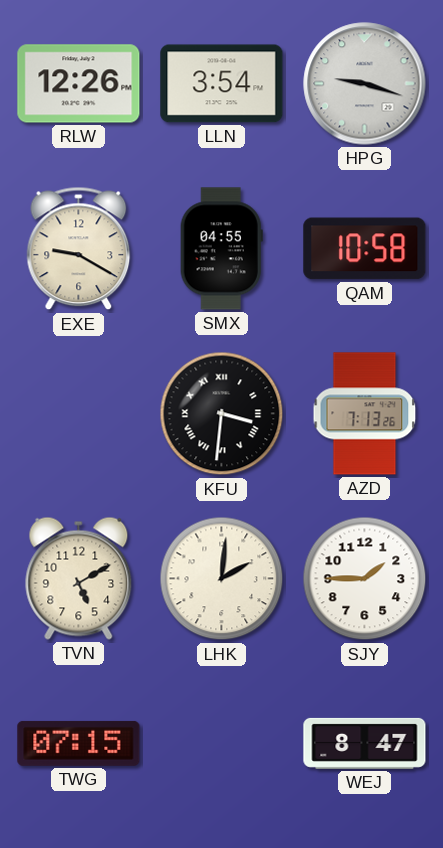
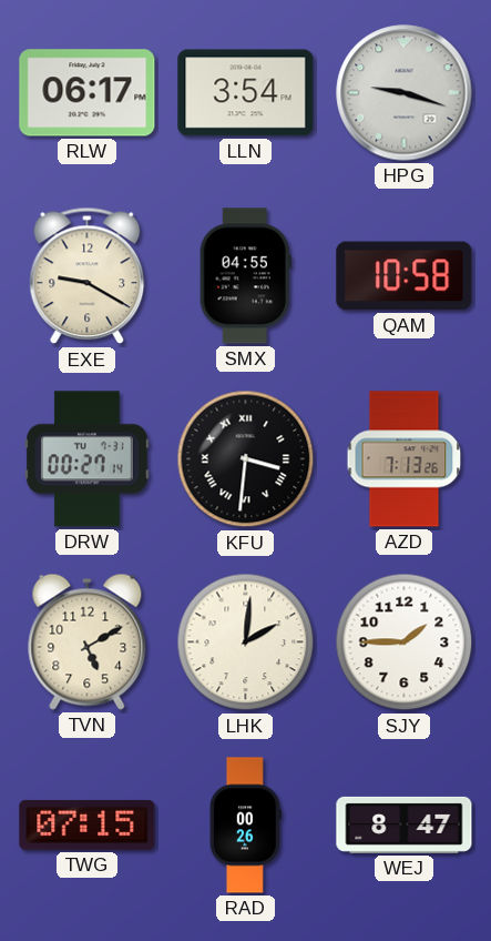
RLW: 12:26 -> 06:17
DRW: none -> 00:27
RAD: none -> 00:26
